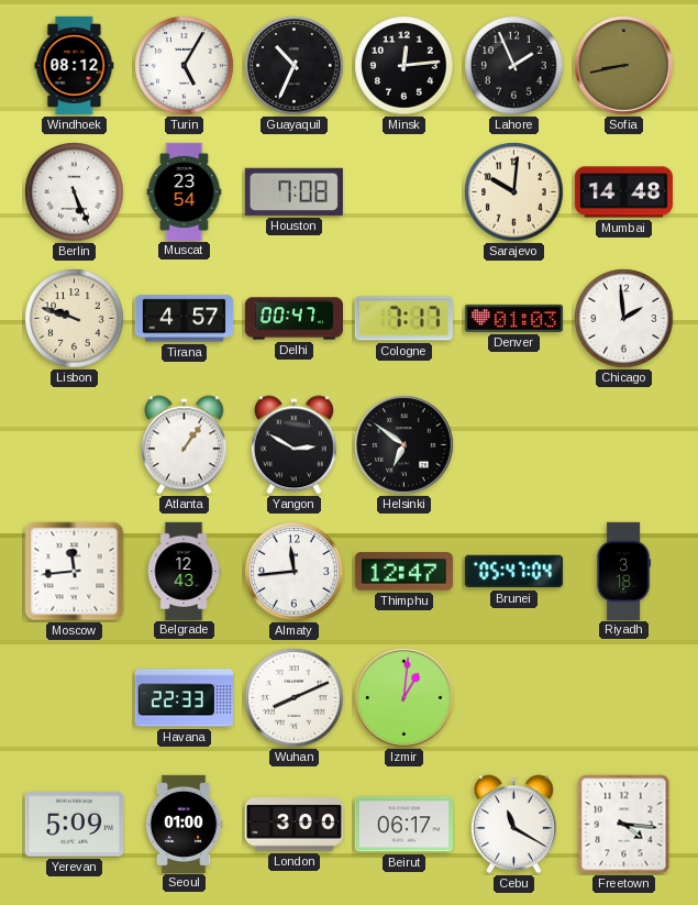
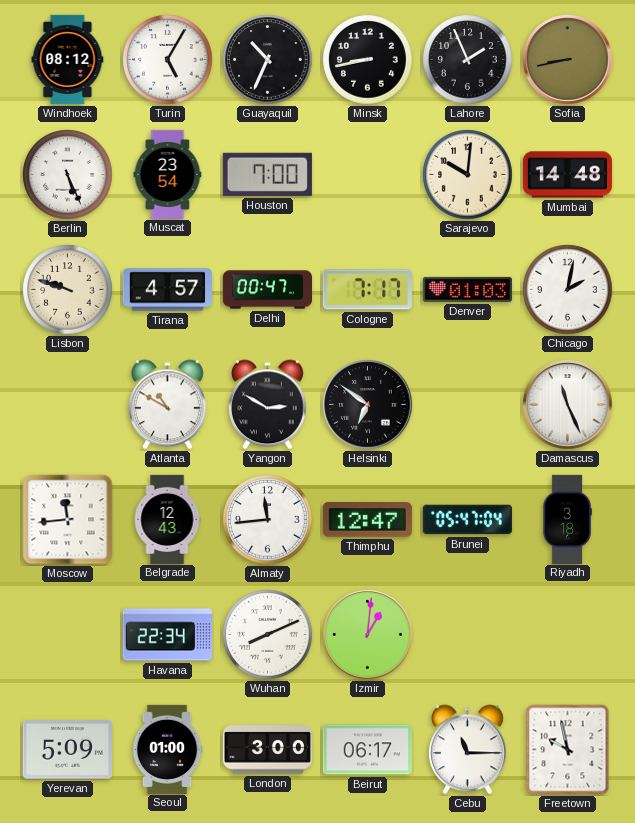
Minsk: 12:14 -> 8:43
Houston: 7:08 -> 7:00
Chicago: 1:59 -> 2:02
Atlanta: 1:06 -> 10:50
Damascus: none -> 11:26
Havana: 22:33 -> 22:34
Cebu: 11:20 -> 11:15
Freetown: 4:16 -> 9:58
